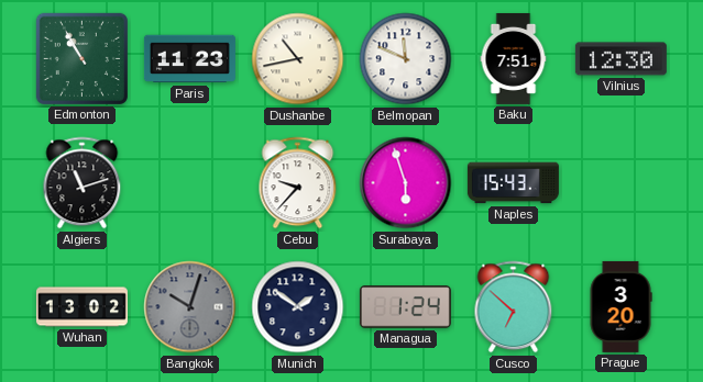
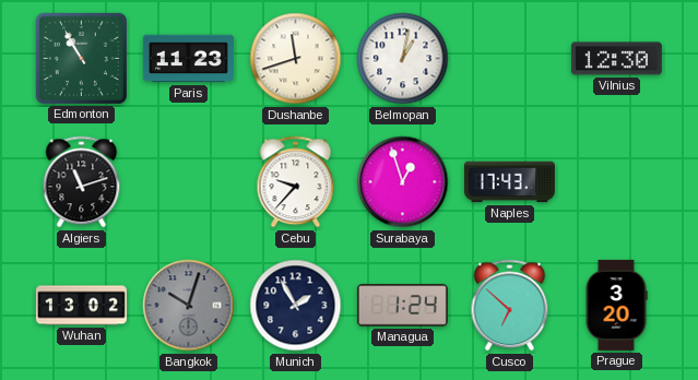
Dushanbe: 10:43 -> 11:42
Belmopan: 11:49 -> 1:02
Baku: 7:51 -> none
Surabaya: 5:57 -> 12:57
Naples: 15:43 -> 17:43
Munich: 1:51 -> 1:55
